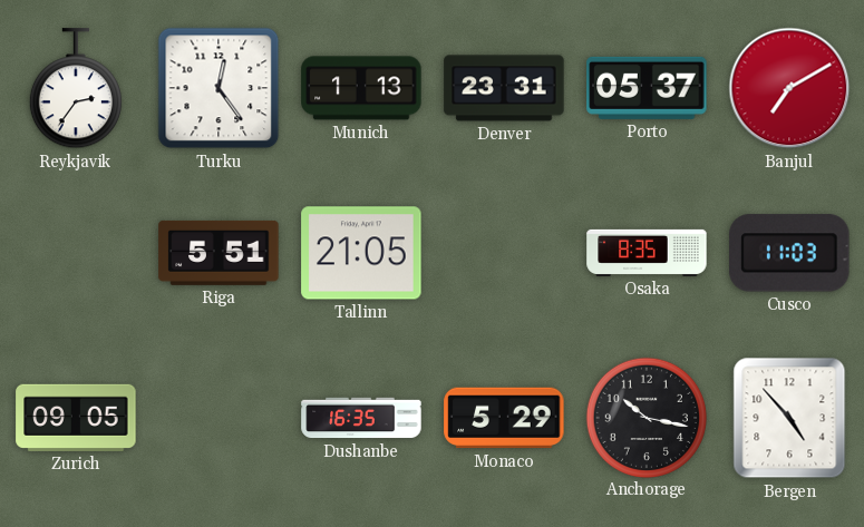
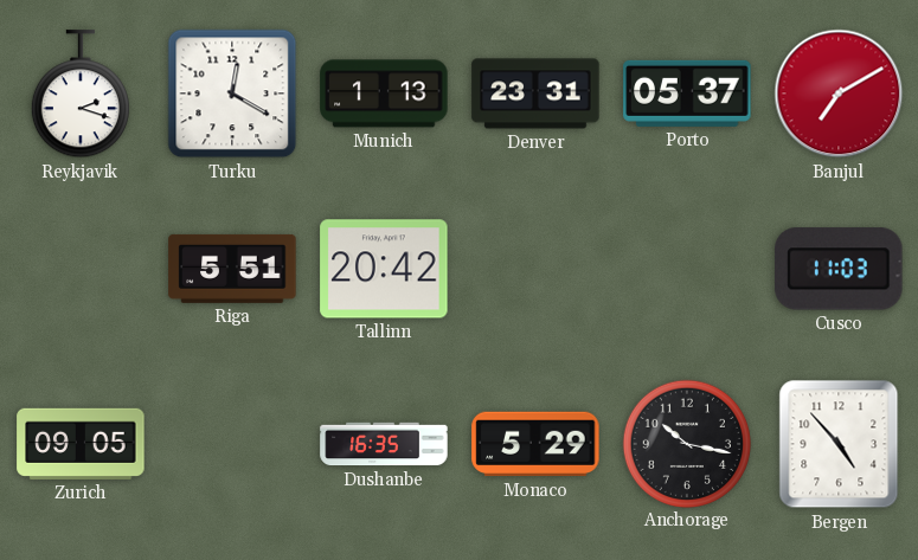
Reykjavik: 2:36 -> 2:18
Turku: 12:24 -> 12:20
Tallinn: 21:05 -> 20:42
Osaka: 8:35 -> none
